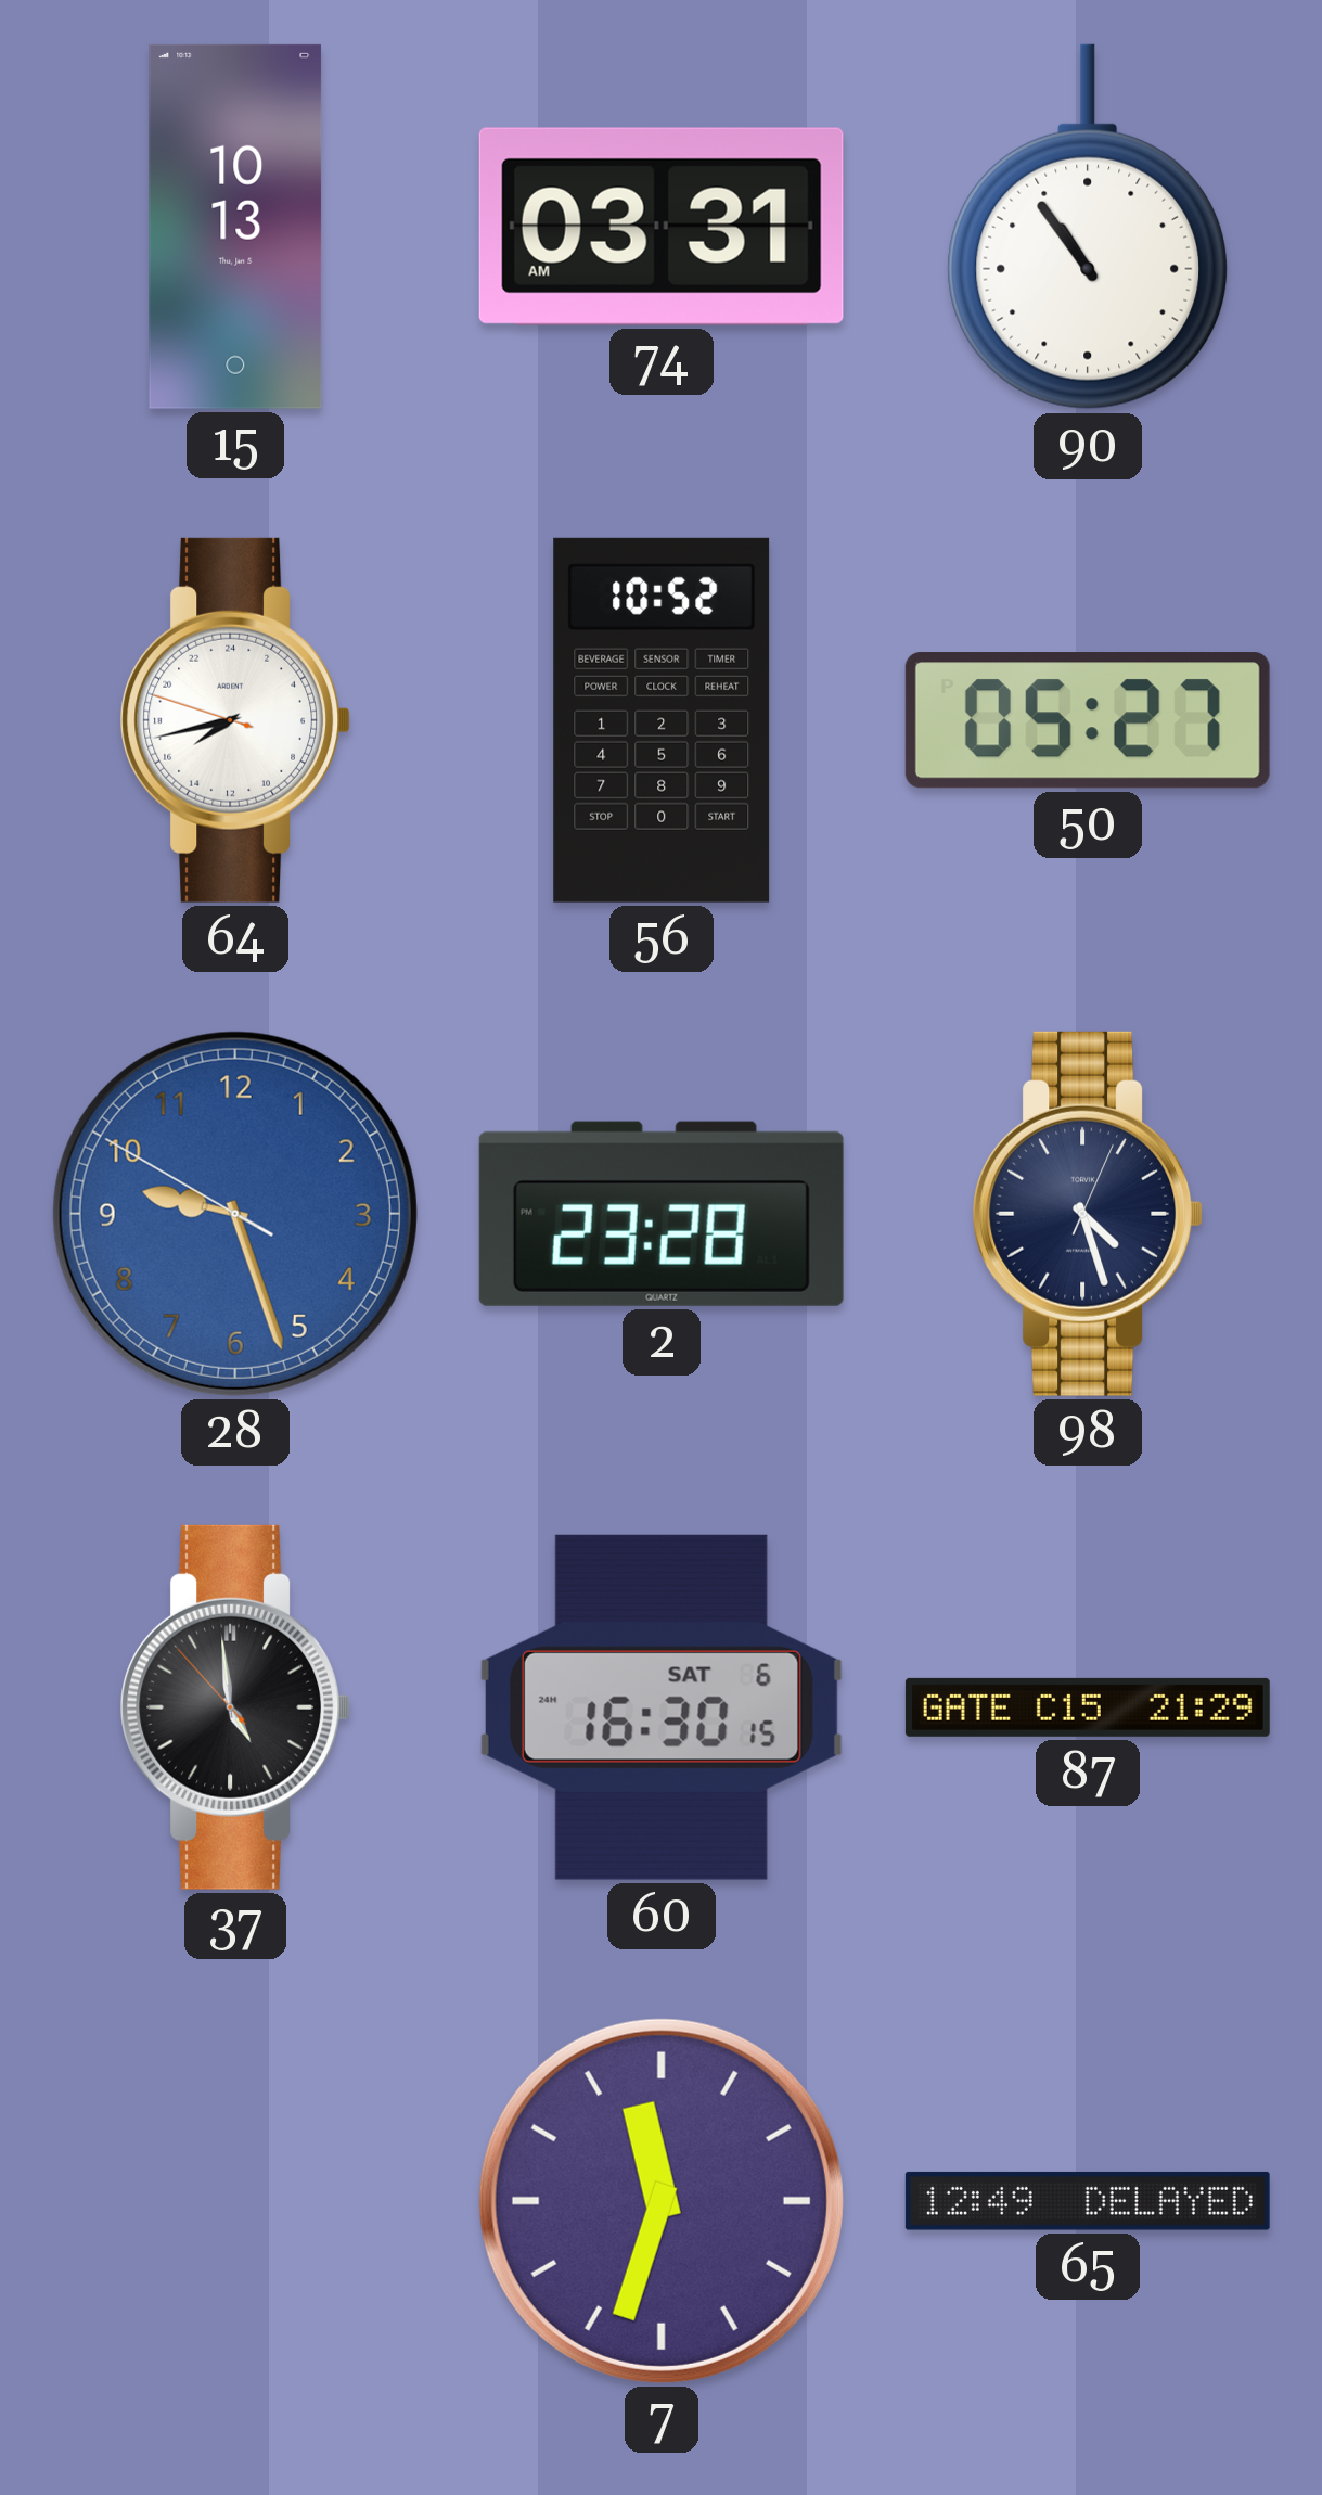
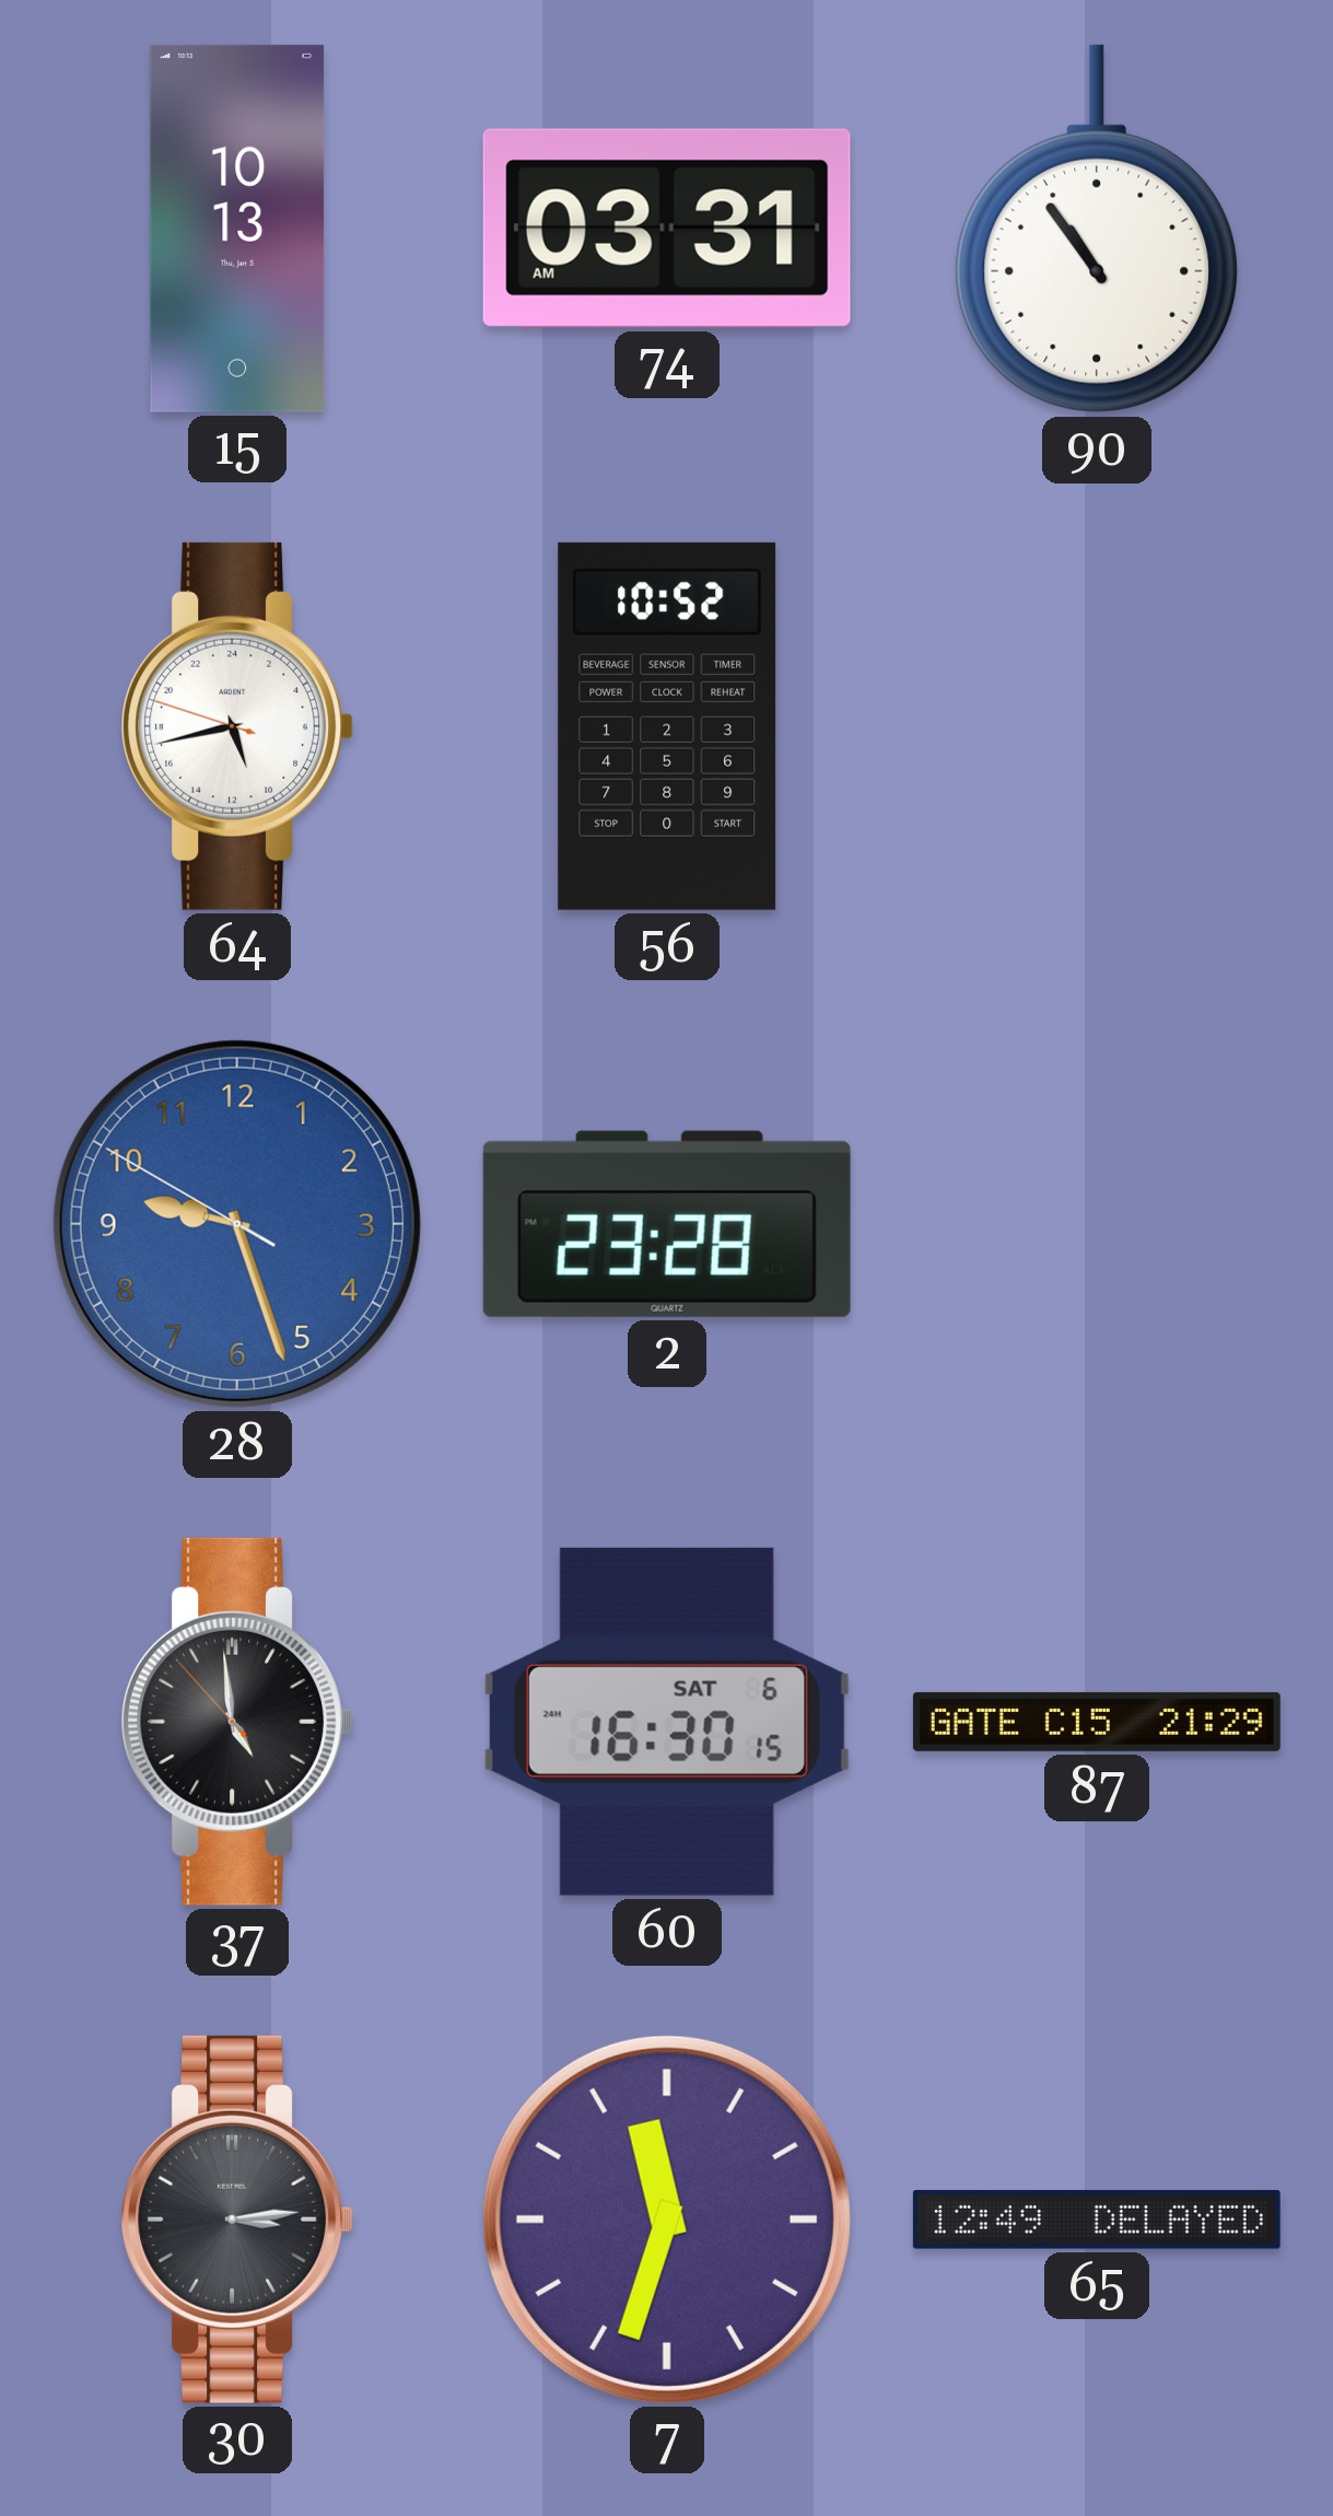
64: 15:42 -> 10:42
50: 05:27 -> none
98: 4:27 -> none
30: none -> 3:14
